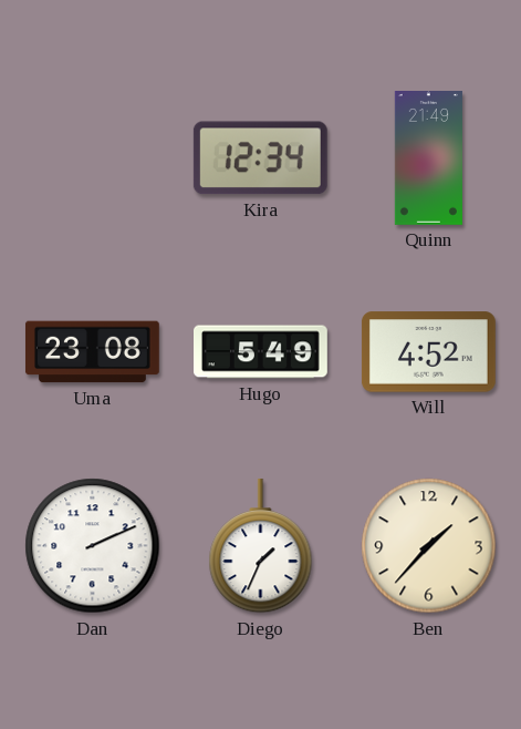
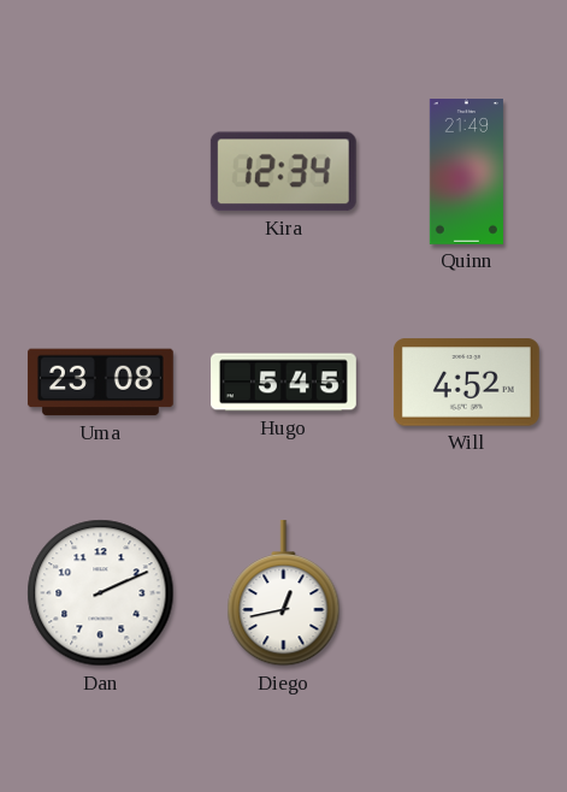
Hugo: 5:49 -> 5:45
Diego: 1:34 -> 12:43
Ben: 1:37 -> none
